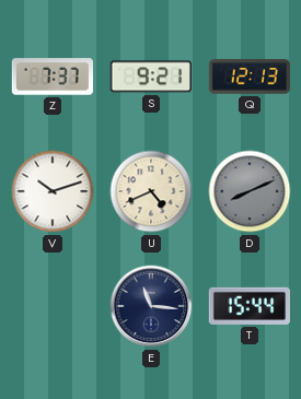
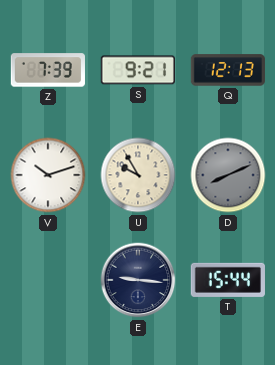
Z: 7:37 -> 7:39
U: 4:41 -> 9:55
E: 11:16 -> 9:16
